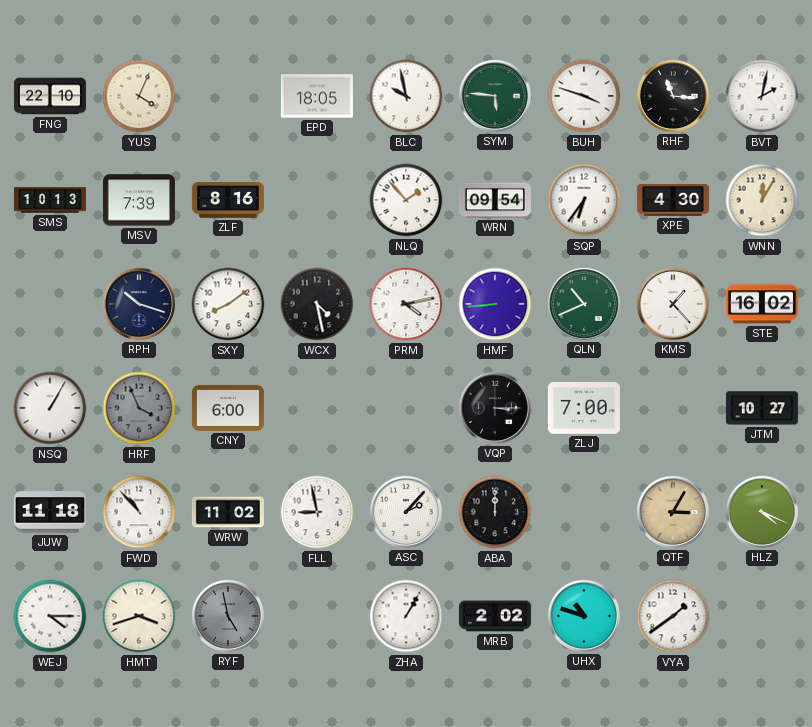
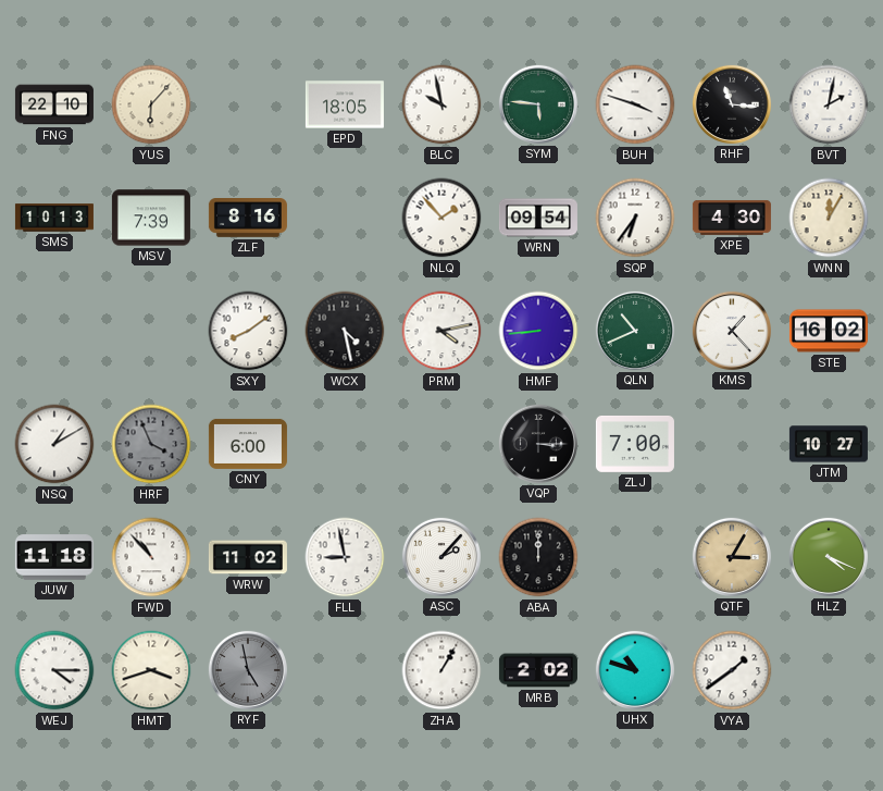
YUS: 4:04 -> 6:07
RPH: 10:18 -> none
NSQ: 1:05 -> 1:10
